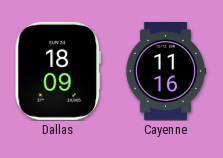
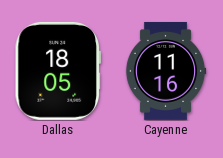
Dallas: 18:09 -> 18:05
